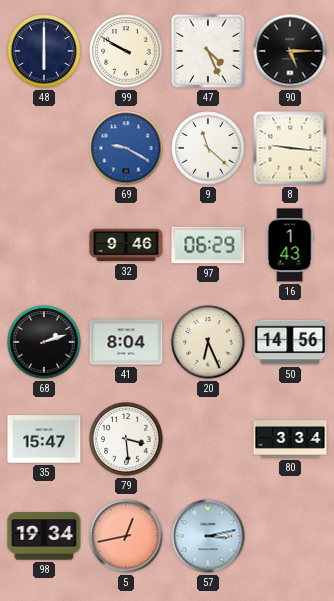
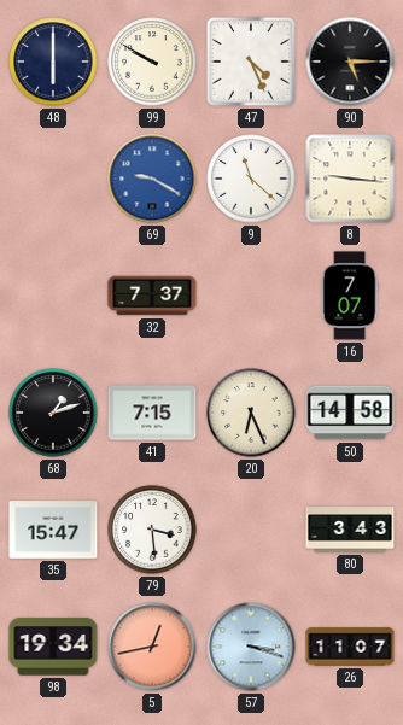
32: 9:46 -> 7:37
97: 06:29 -> none
16: 1:43 -> 7:07
68: 2:12 -> 1:12
41: 8:04 -> 7:15
50: 14:56 -> 14:58
80: 3:34 -> 3:43
57: 3:13 -> 3:18
26: none -> 11:07
